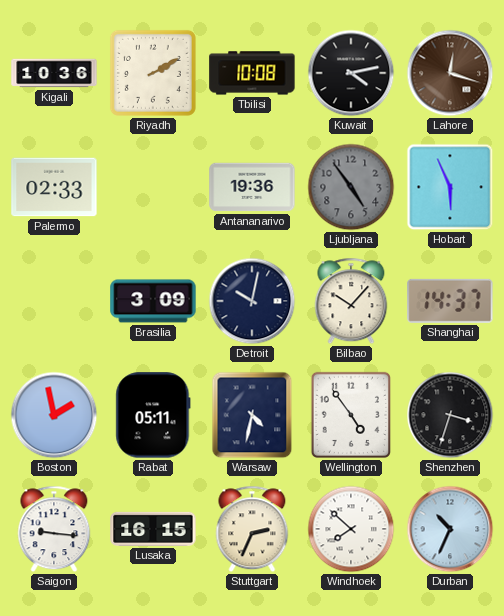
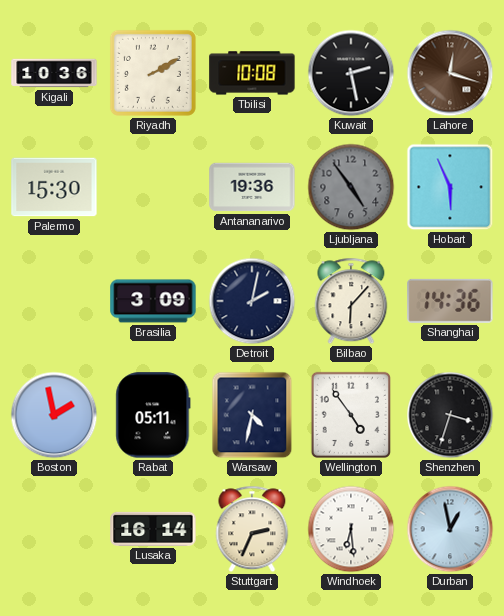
Kuwait: 4:13 -> 2:28
Palermo: 02:33 -> 15:30
Detroit: 10:02 -> 2:02
Bilbao: 10:07 -> 6:07
Shanghai: 14:37 -> 14:36
Saigon: 9:16 -> none
Lusaka: 16:15 -> 16:14
Windhoek: 7:52 -> 6:29
Durban: 10:34 -> 12:58
